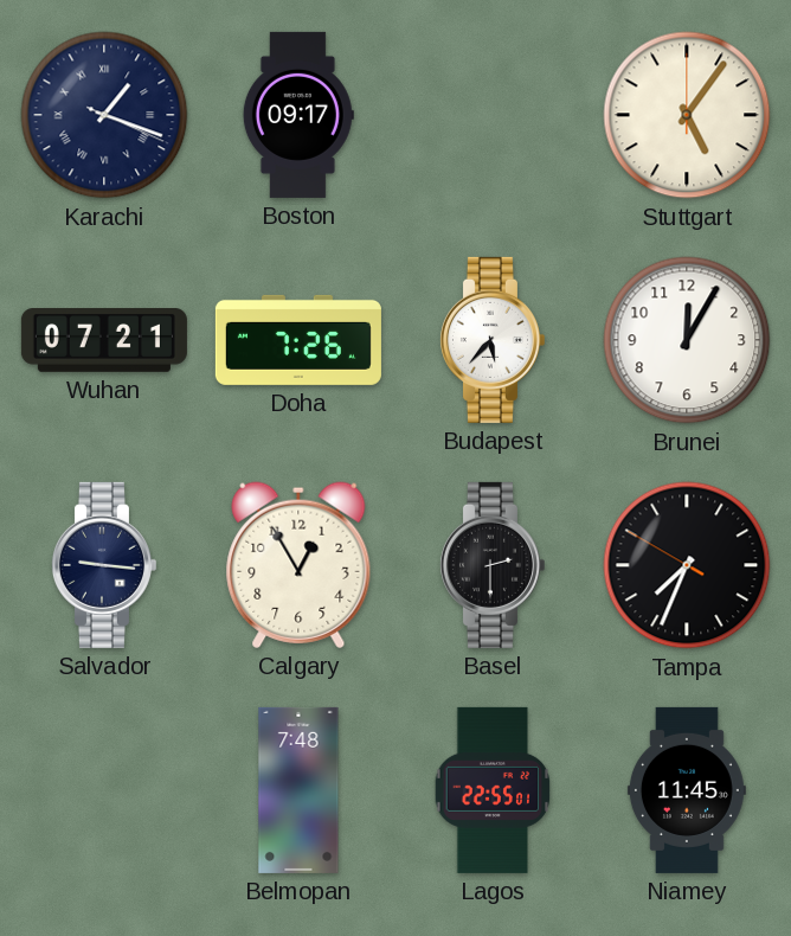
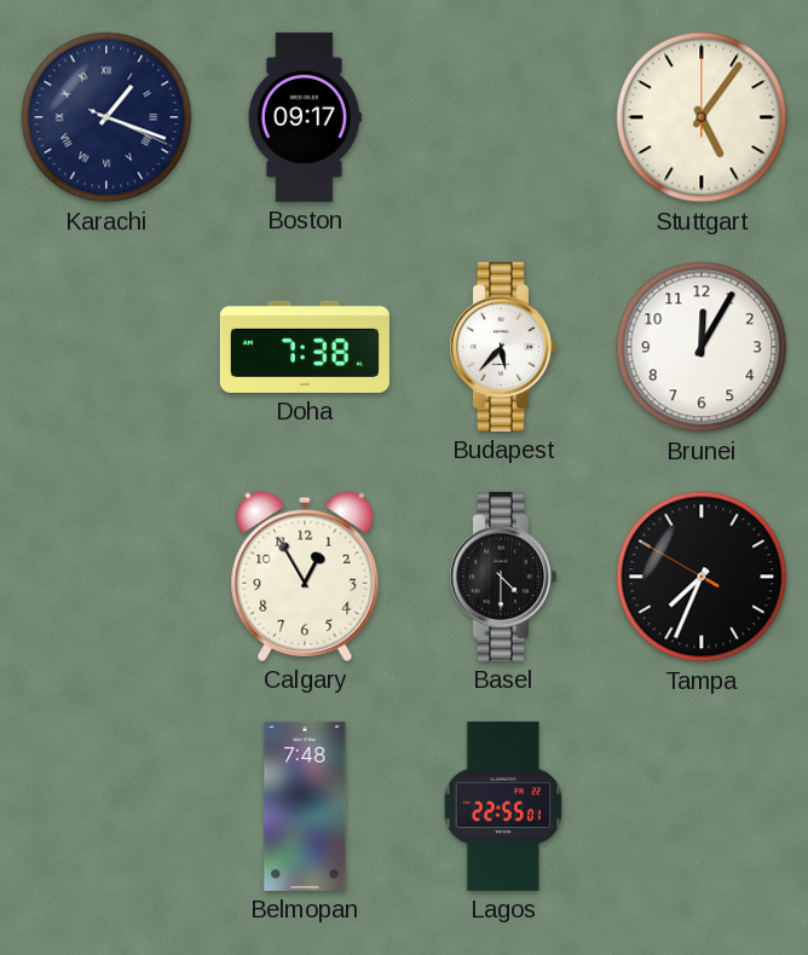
Wuhan: 07:21 -> none
Doha: 7:26 -> 7:38
Salvador: 9:16 -> none
Basel: 2:30 -> 4:30
Niamey: 11:45 -> none
